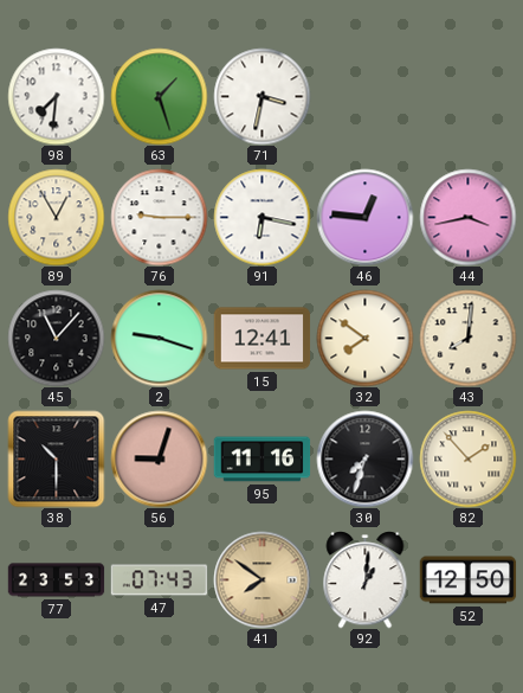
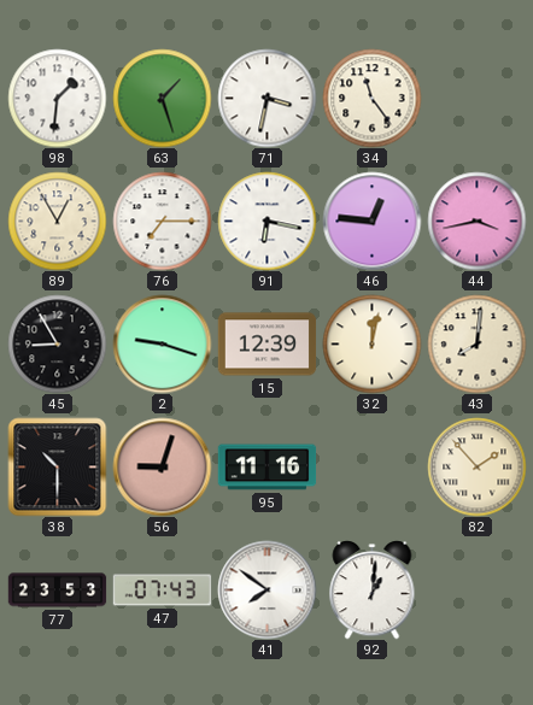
98: 7:31 -> 1:31
34: none -> 11:24
76: 9:15 -> 7:15
45: 11:07 -> 8:55
15: 12:41 -> 12:39
32: 7:51 -> 12:02
30: 7:33 -> none
41 dial: champagne -> white
52: 12:50 -> none
